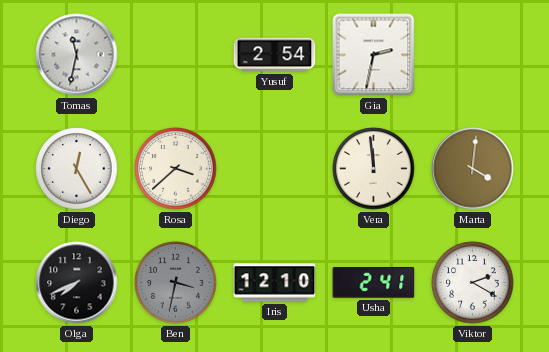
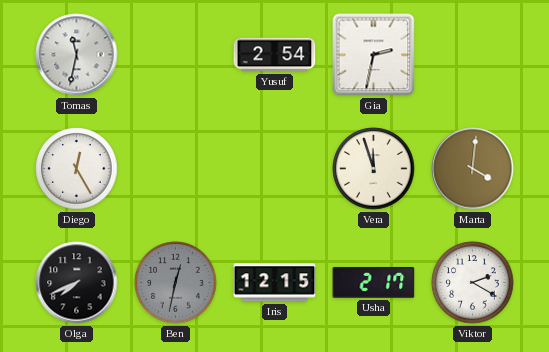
Rosa: 3:38 -> none
Vera: 11:59 -> 11:57
Ben: 3:32 -> 12:32
Iris: 12:10 -> 12:15
Usha: 2:41 -> 2:17
